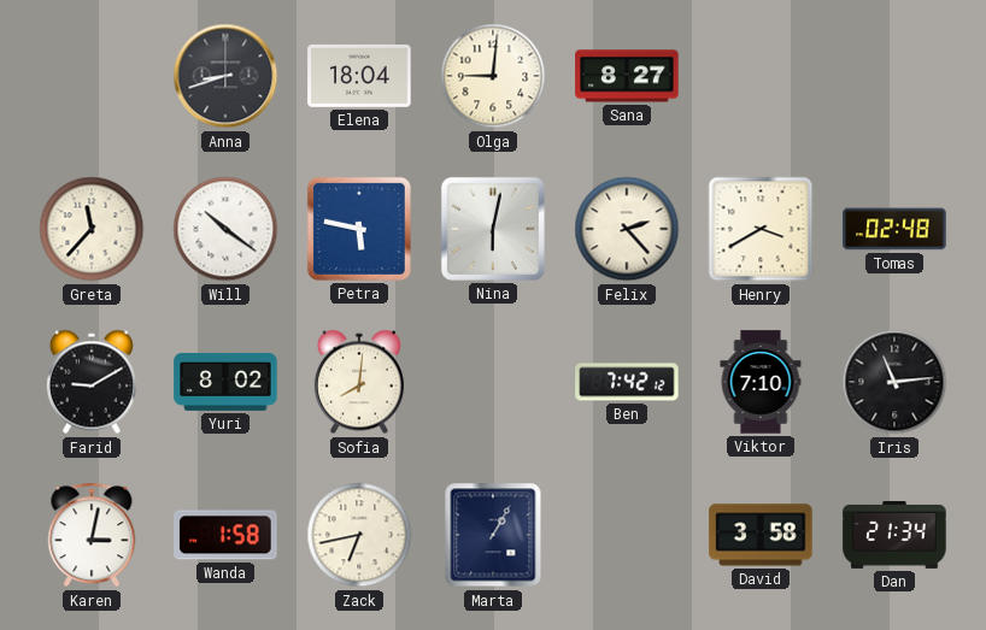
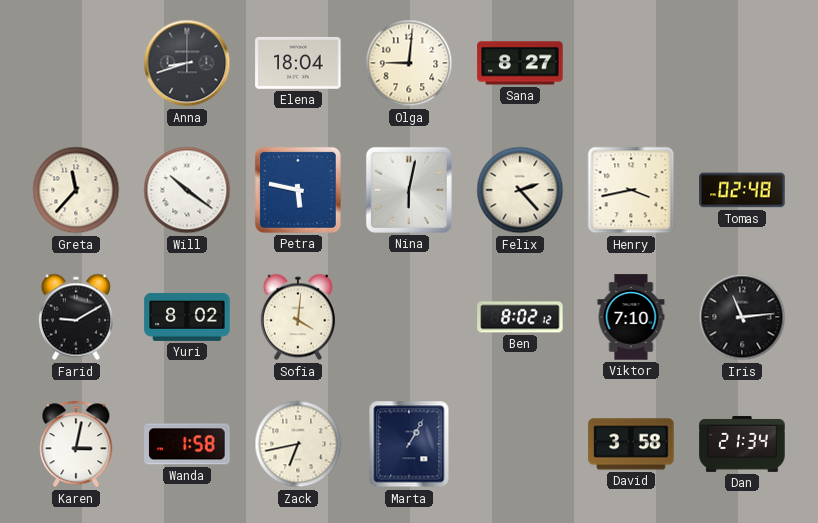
Henry: 3:40 -> 3:43
Sofia: 8:01 -> 4:01
Ben: 7:42 -> 8:02
